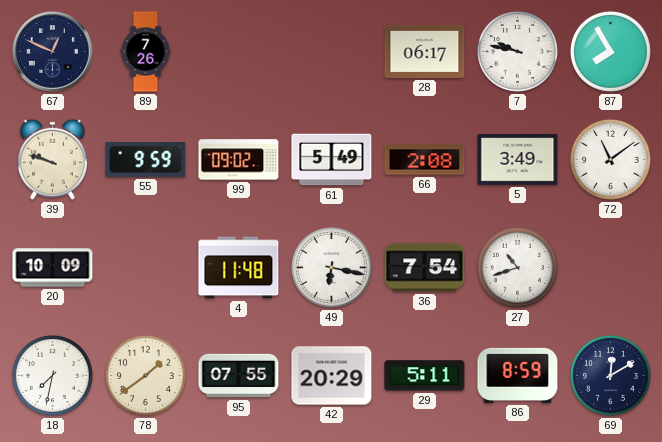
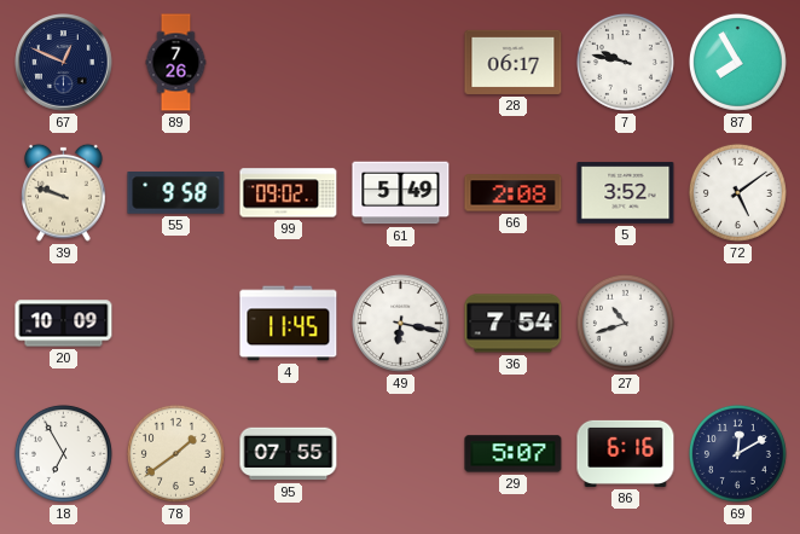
55: 9:59 -> 9:58
5: 3:49 -> 3:52
72: 11:09 -> 5:09
4: 11:48 -> 11:45
18: 7:32 -> 6:55
42: 20:29 -> none
29: 5:11 -> 5:07
86: 8:59 -> 6:16
